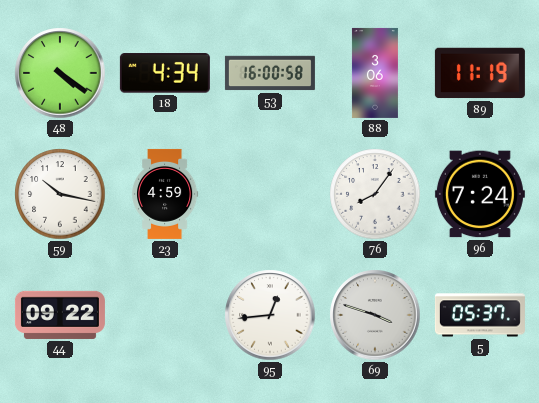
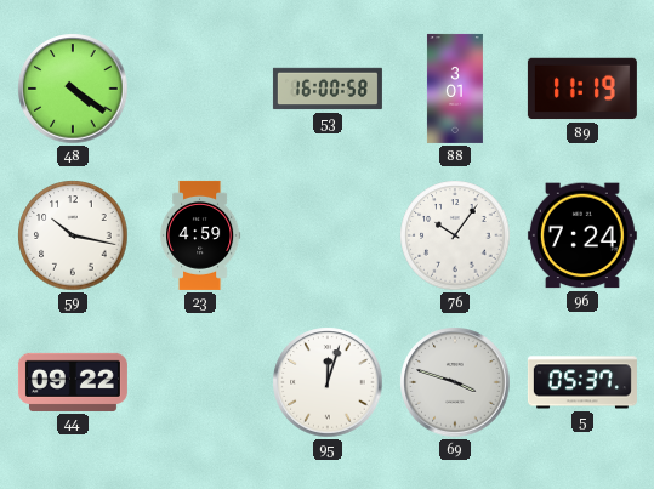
18: 4:34 -> none
88: 3:06 -> 3:01
76: 8:06 -> 10:06
95: 12:44 -> 12:03
